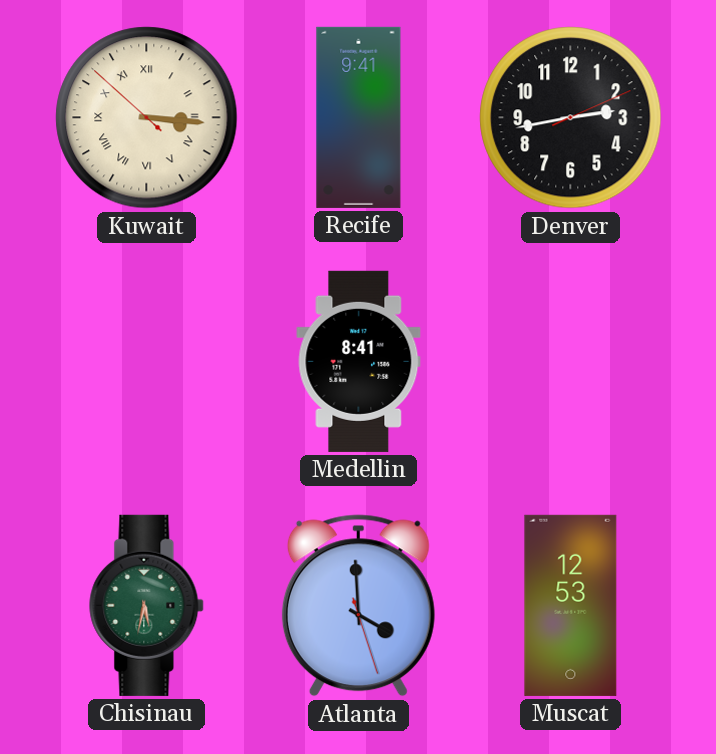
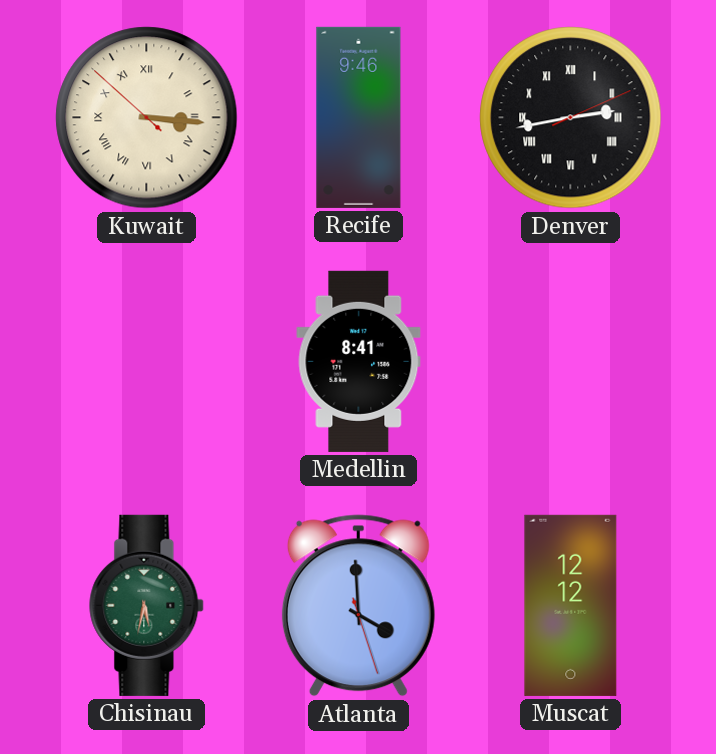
Recife: 9:41 -> 9:46
Denver numerals: Arabic -> Roman
Muscat: 12:53 -> 12:12
